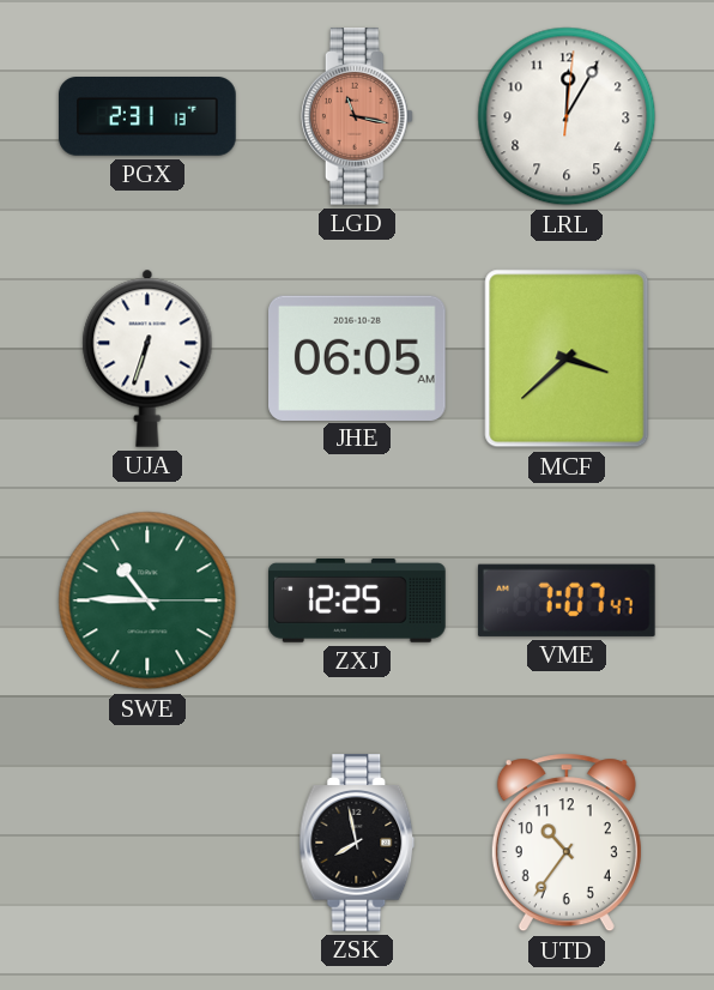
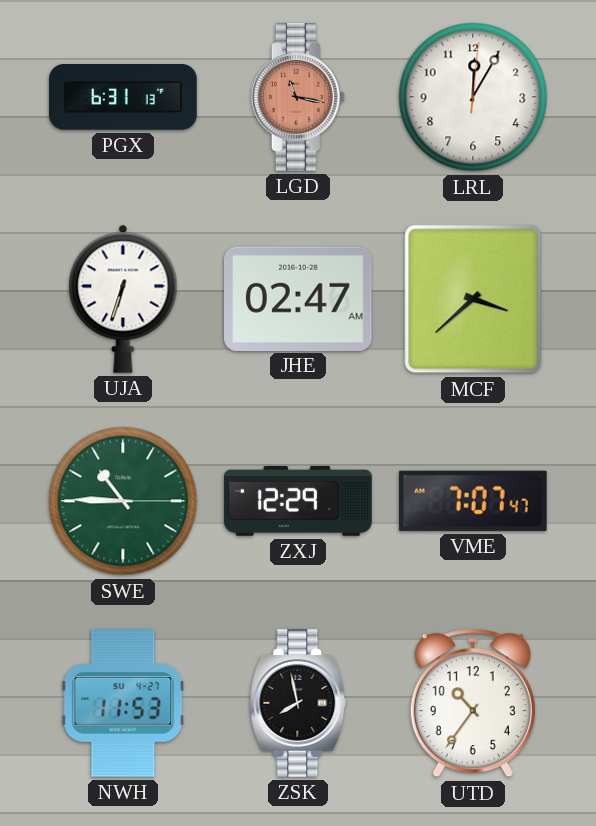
PGX: 2:31 -> 6:31
JHE: 06:05 -> 02:47
ZXJ: 12:25 -> 12:29
NWH: none -> 11:53
